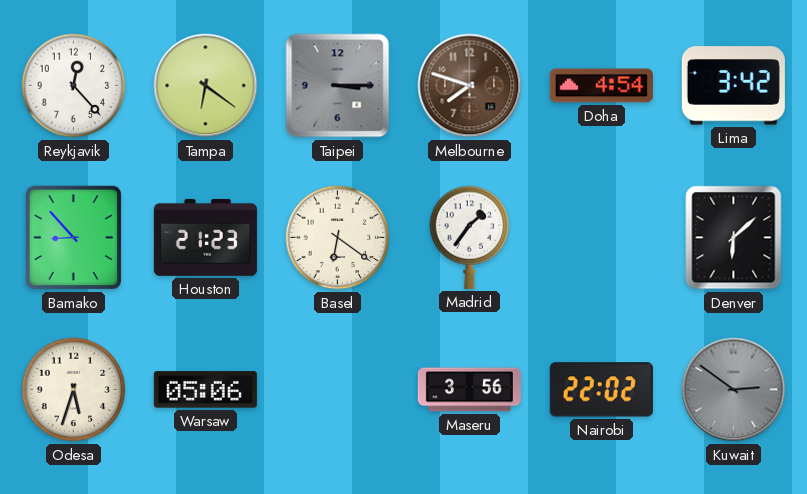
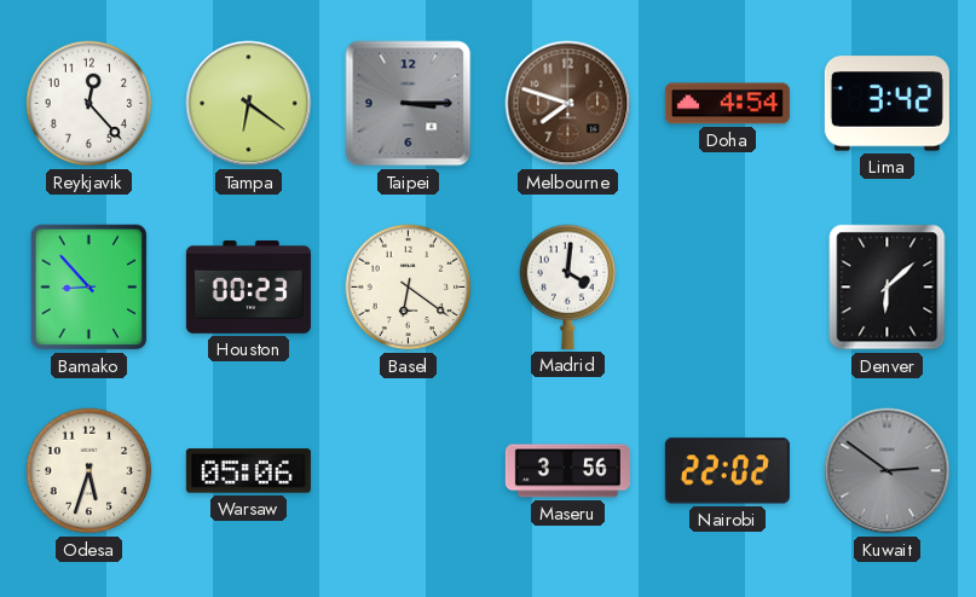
Houston: 21:23 -> 00:23
Madrid: 1:36 -> 4:01
